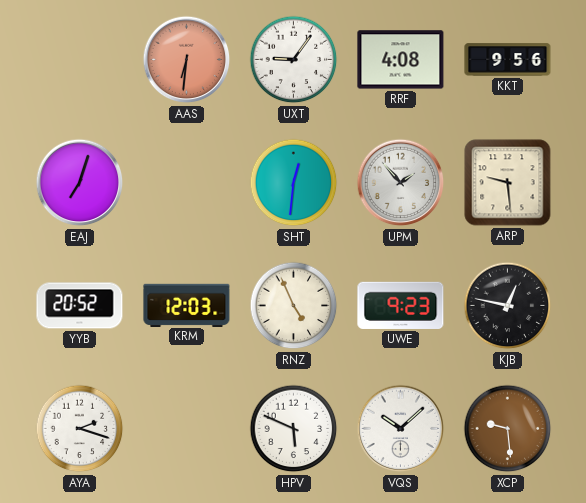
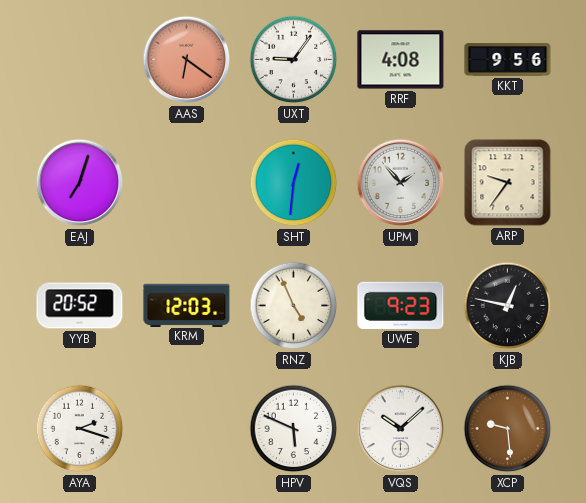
AAS: 6:31 -> 6:21
ARP: 9:29 -> 9:36
